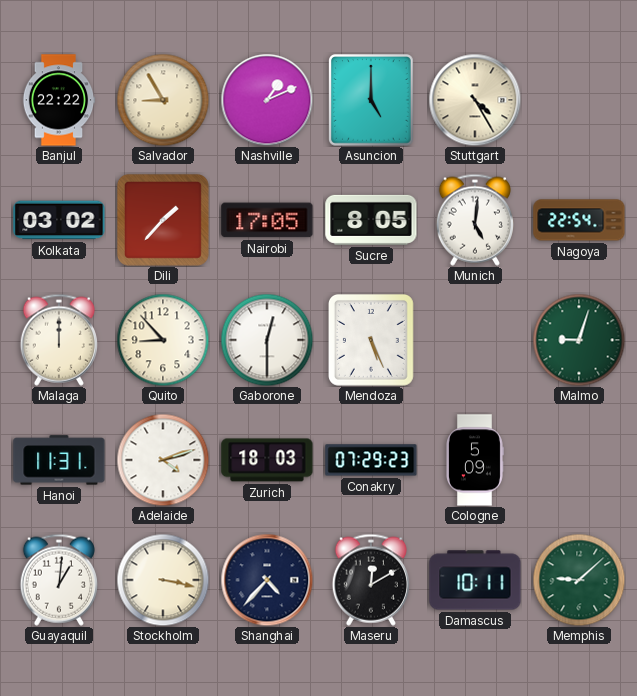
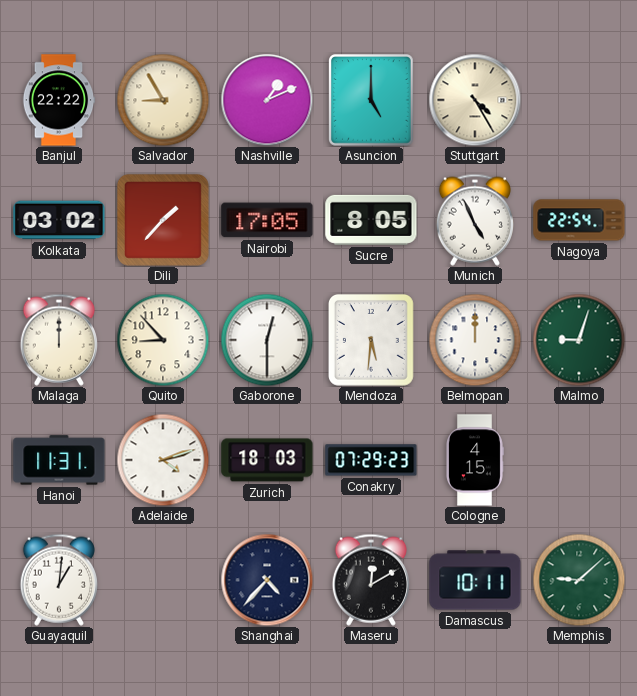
Munich: 5:01 -> 4:56
Mendoza: 5:26 -> 5:31
Belmopan: none -> 12:00
Cologne: 5:09 -> 4:15
Stockholm: 3:17 -> none
